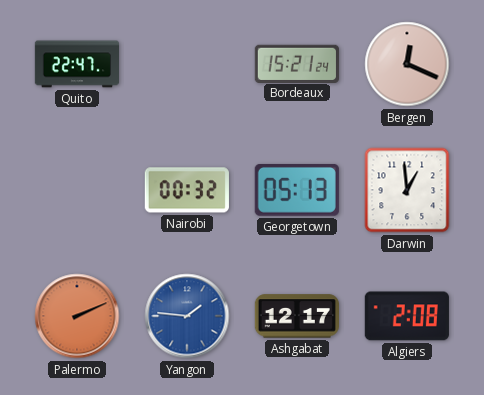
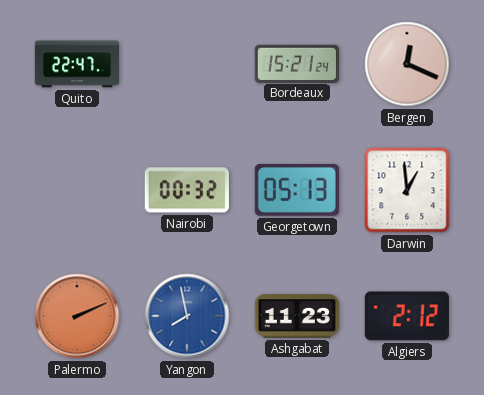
Yangon: 1:46 -> 7:58
Ashgabat: 12:17 -> 11:23
Algiers: 2:08 -> 2:12
